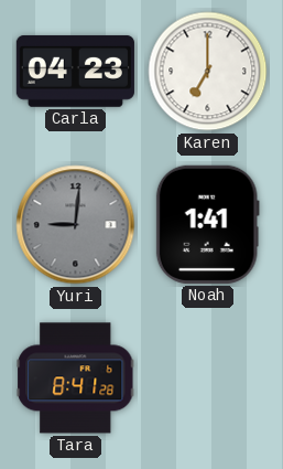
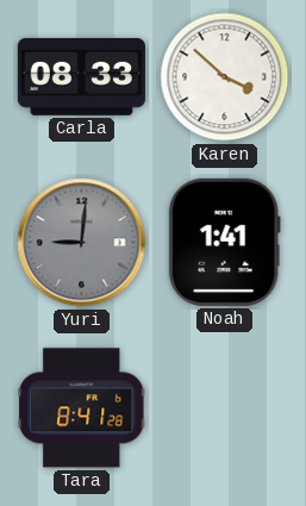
Carla: 04:23 -> 08:33
Karen: 7:00 -> 3:52
